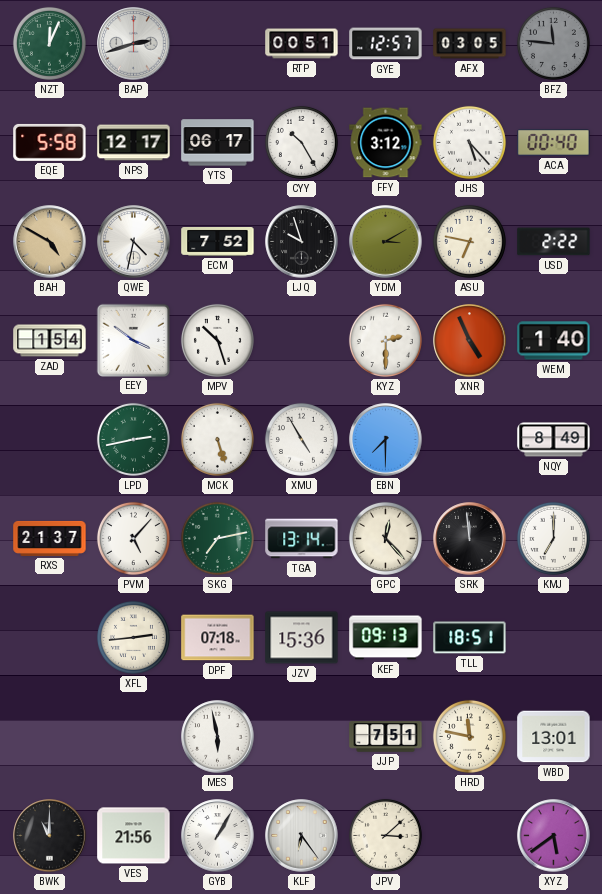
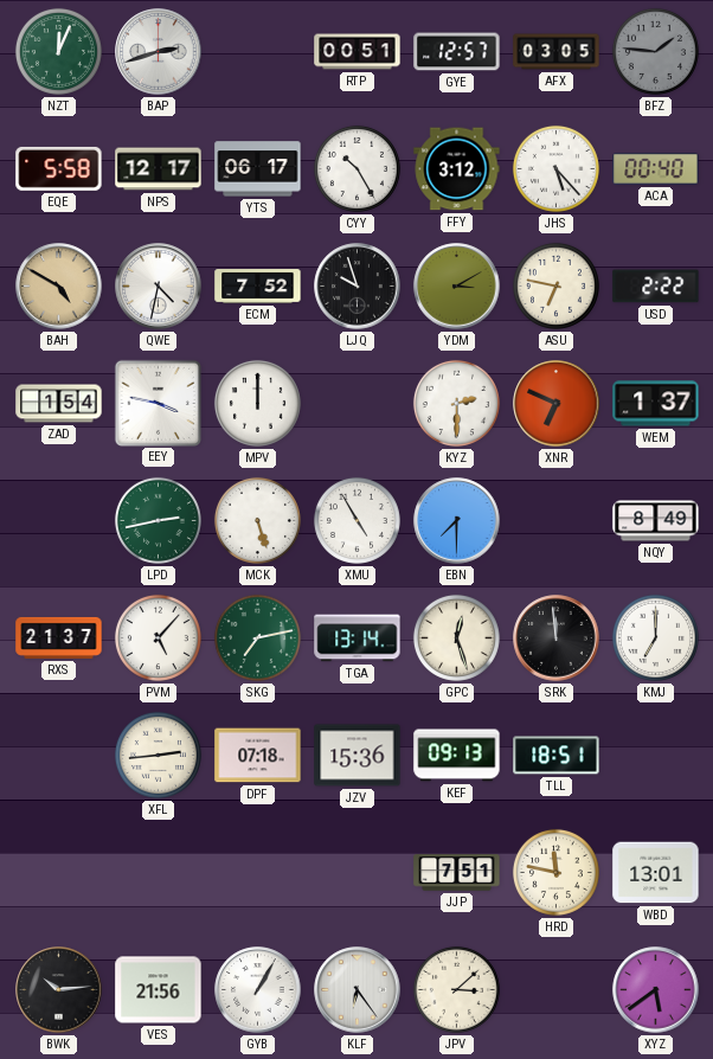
BFZ: 11:46 -> 1:46
EEY: 3:51 -> 3:47
MPV: 10:27 -> 12:00
XNR: 4:56 -> 6:49
WEM: 1:40 -> 1:37
GPC: 12:23 -> 12:27
MES: 5:58 -> none
BWK: 11:00 -> 10:14
